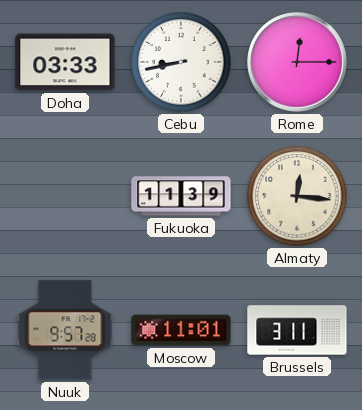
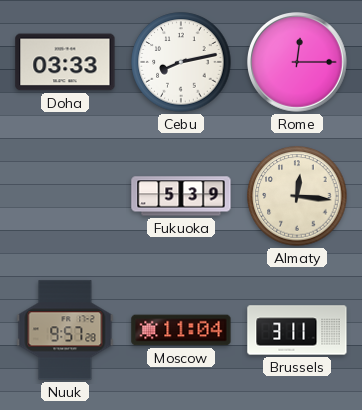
Cebu: 8:43 -> 8:13
Fukuoka: 11:39 -> 5:39
Moscow: 11:01 -> 11:04
